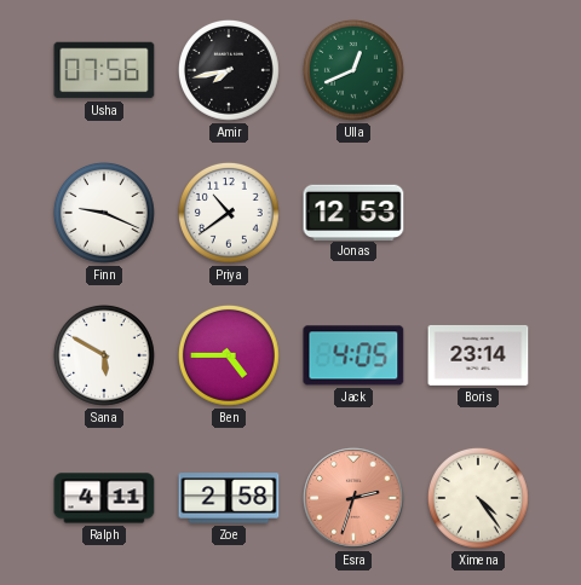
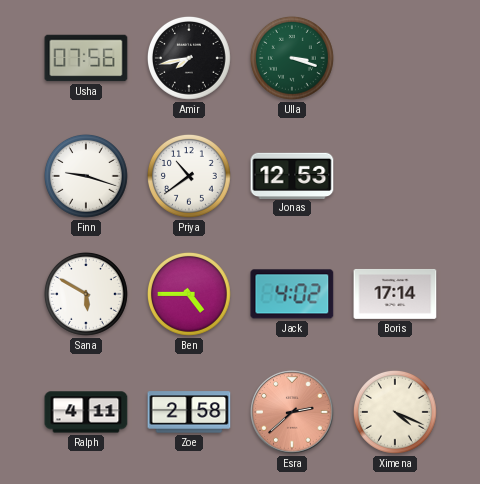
Ulla: 12:41 -> 3:18
Finn: 9:19 -> 9:18
Jack: 4:05 -> 4:02
Boris: 23:14 -> 17:14
Esra: 2:33 -> 2:38
Ximena: 4:24 -> 4:19
